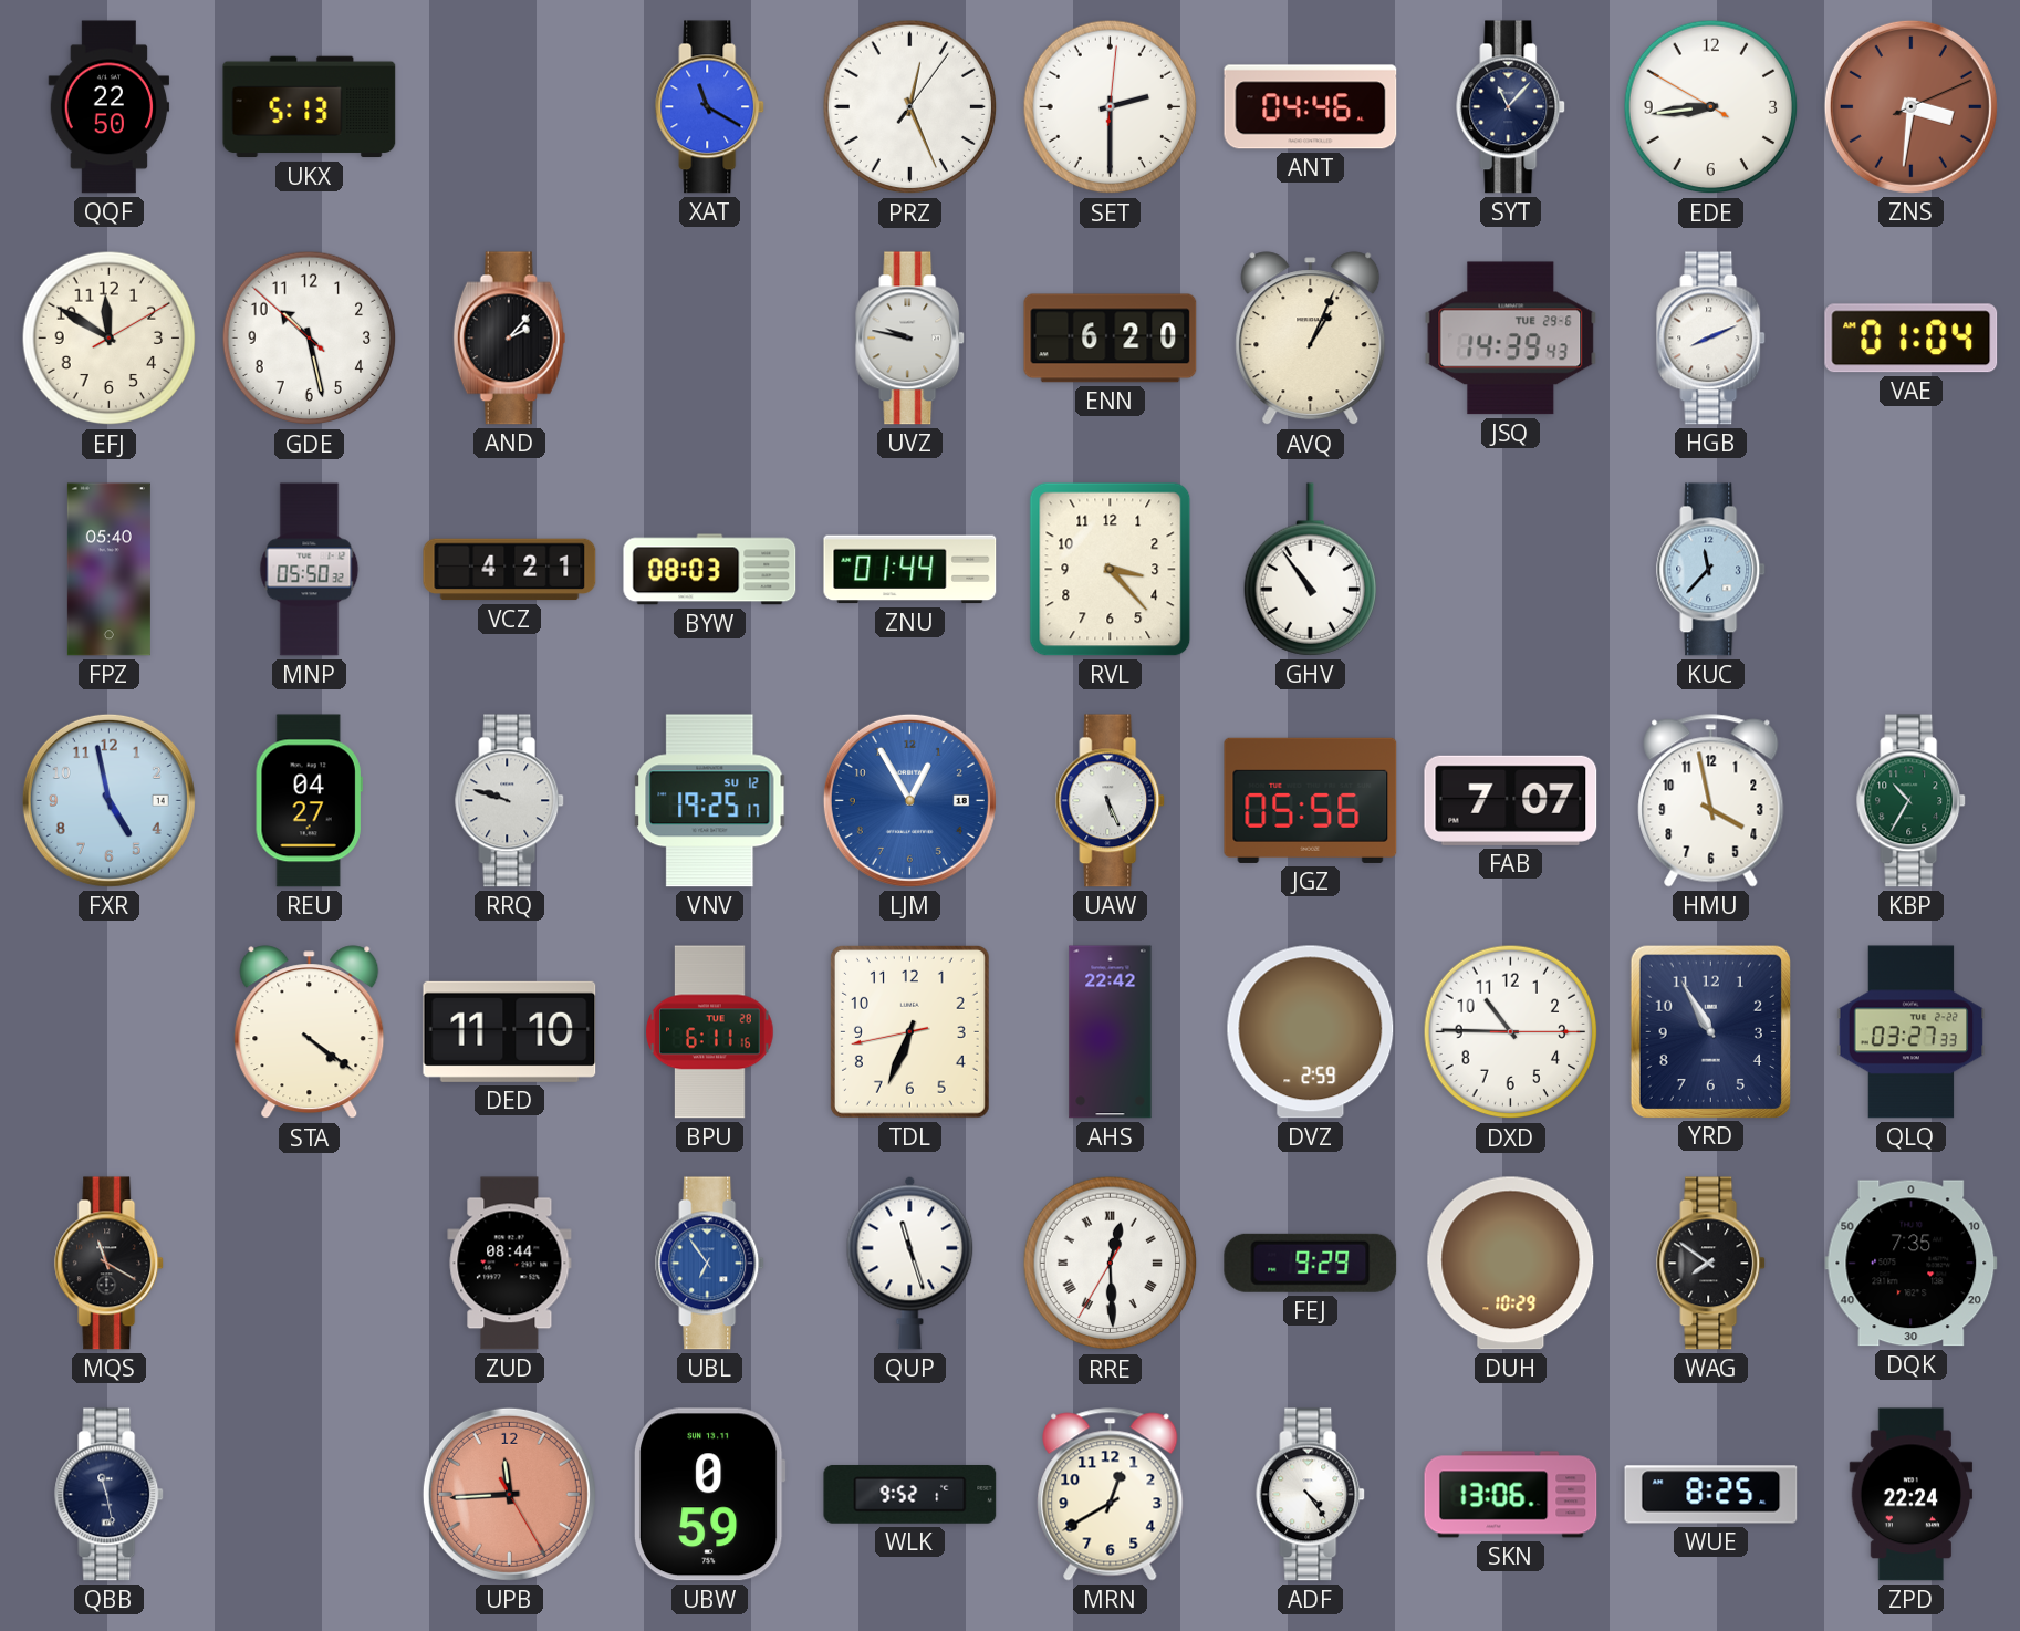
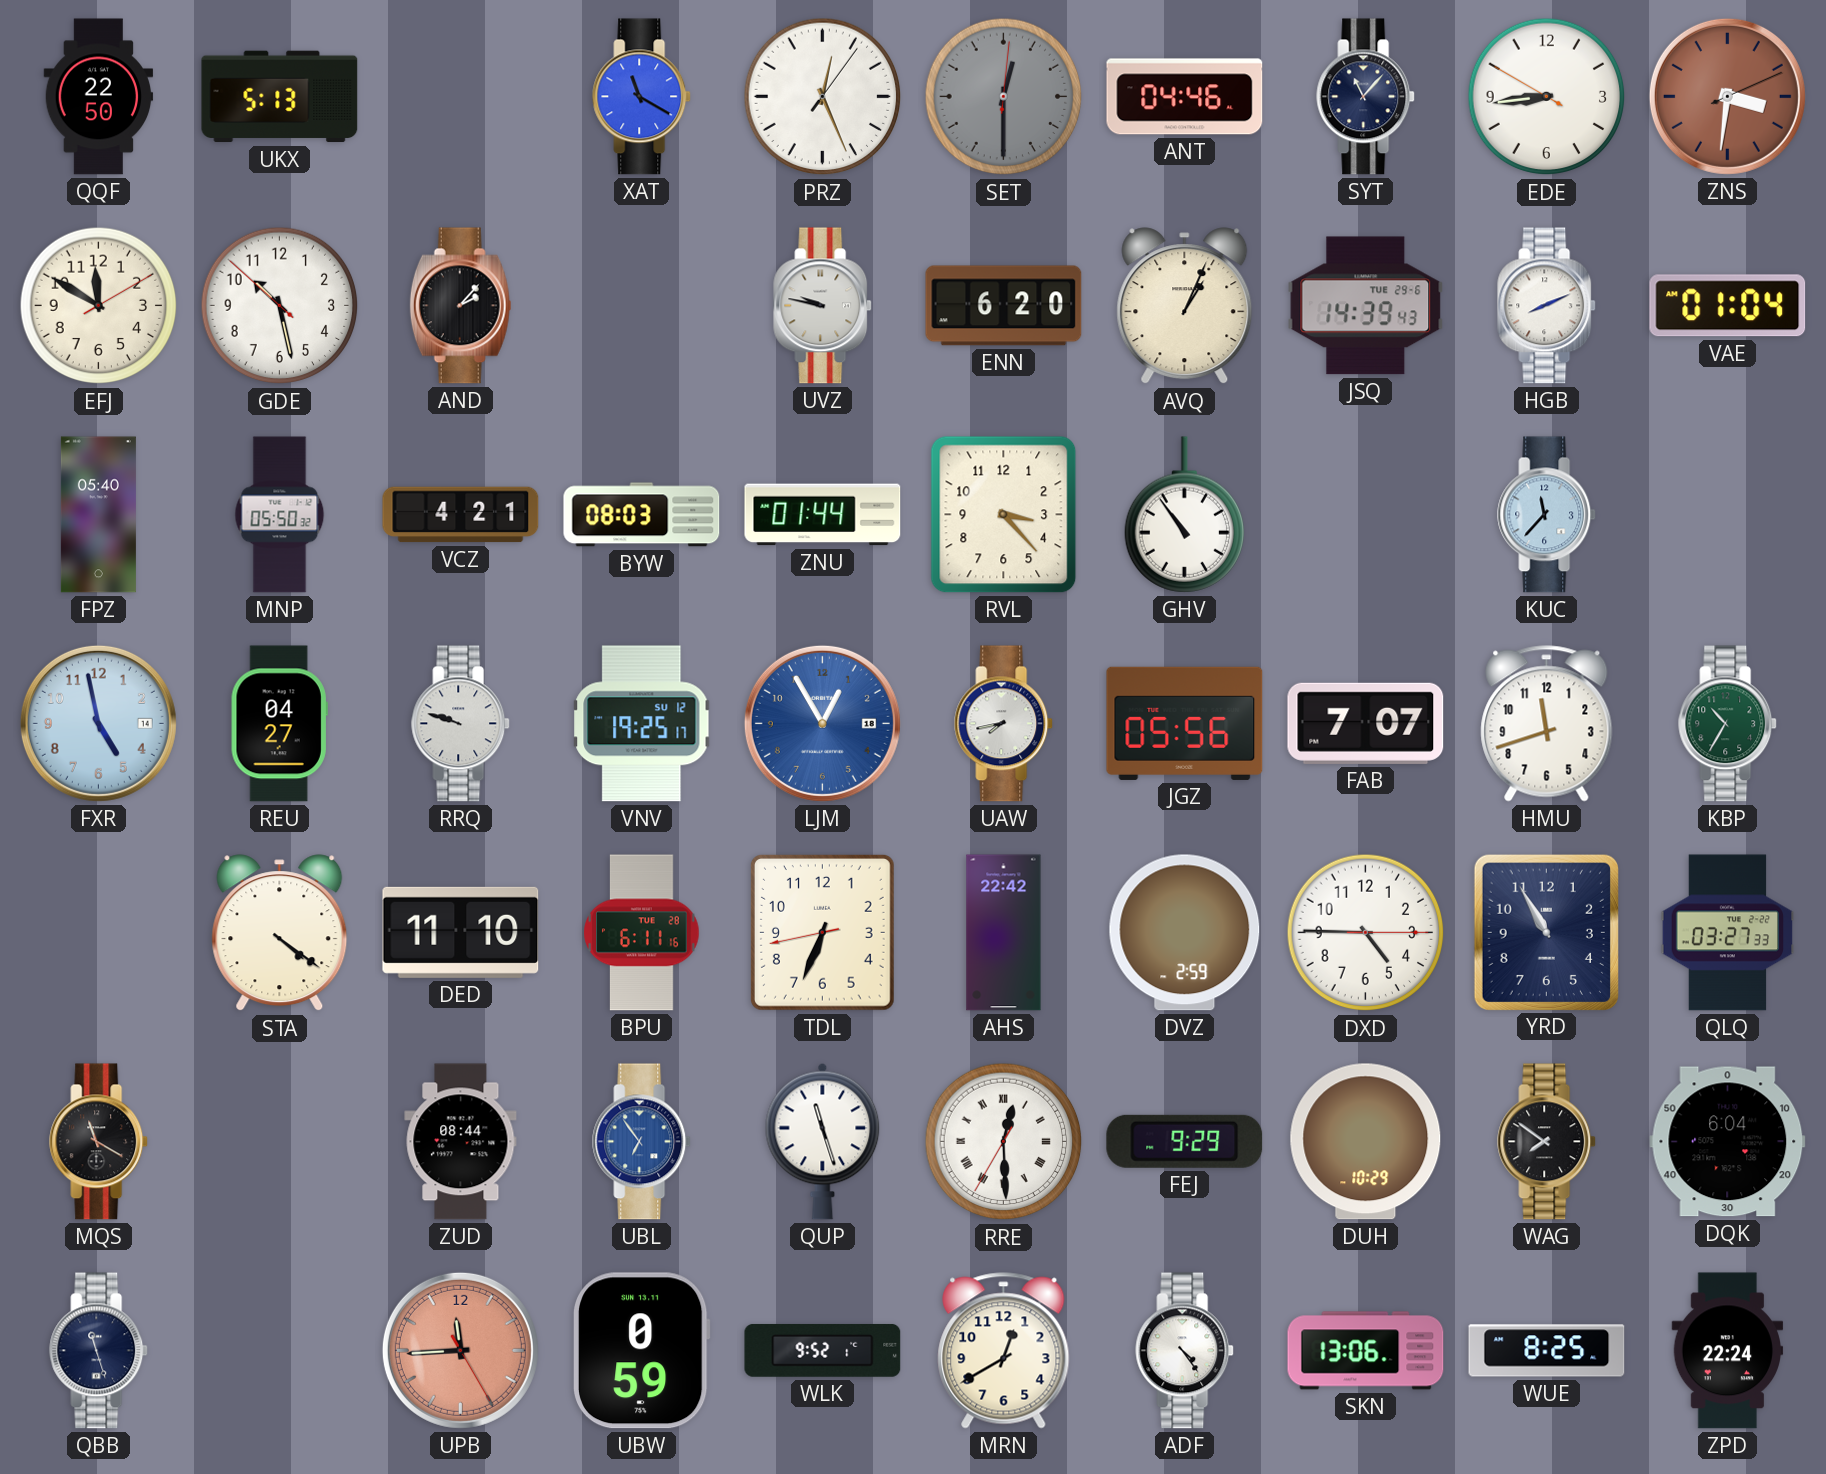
SET: 2:30 -> 12:30
SET dial: white -> grey
UAW: 5:26 -> 7:43
HMU: 3:58 -> 11:42
DXD: 10:45 -> 4:45
DQK: 7:35 -> 6:04
QBB: 11:28 -> 11:27
